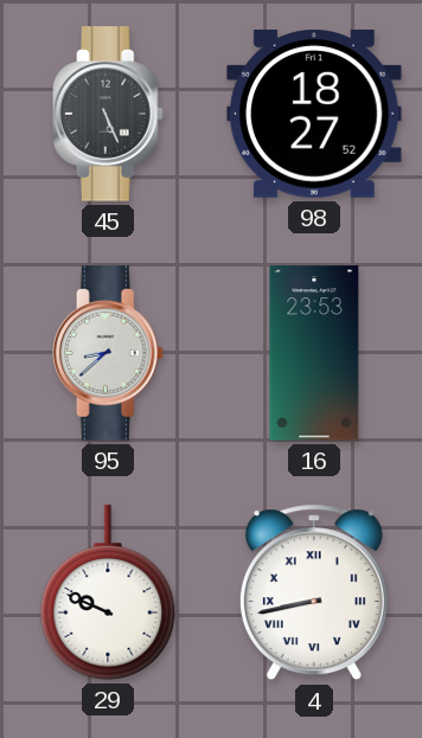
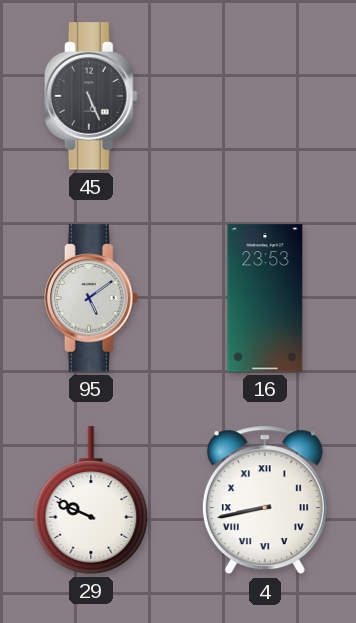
98: 18:27 -> none
95: 8:38 -> 5:09
